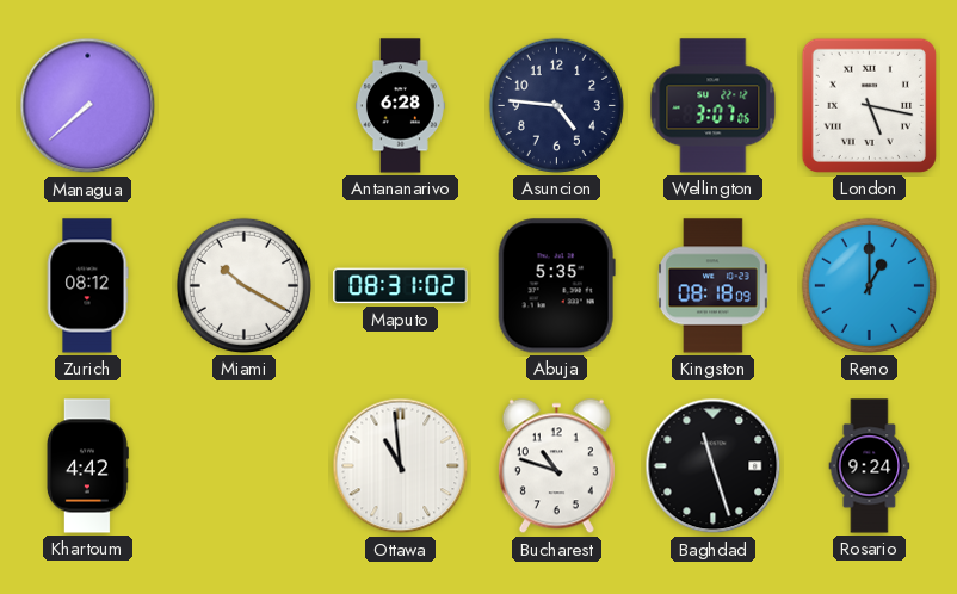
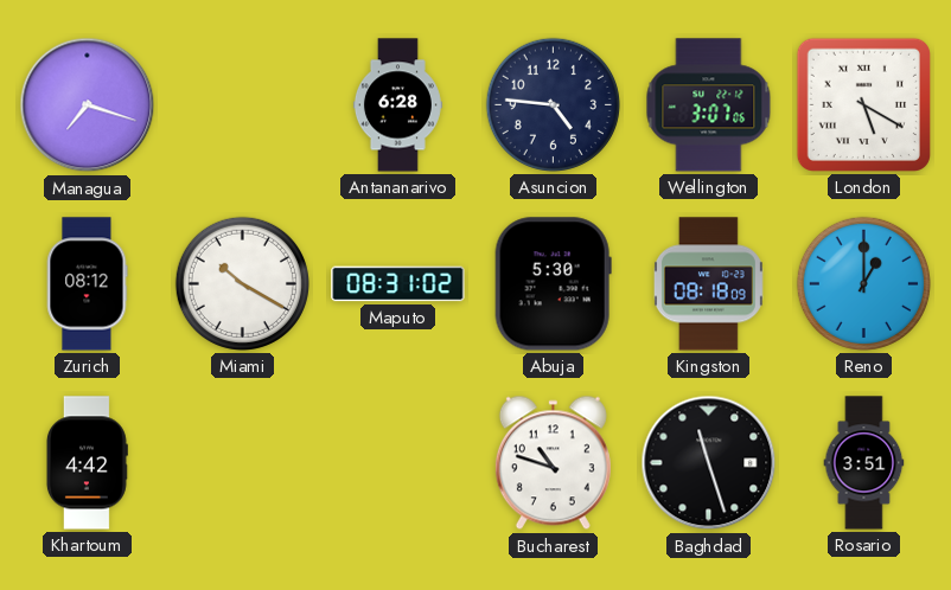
Managua: 7:38 -> 7:18
London: 5:17 -> 5:20
Abuja: 5:35 -> 5:30
Ottawa: 10:59 -> none
Rosario: 9:24 -> 3:51
